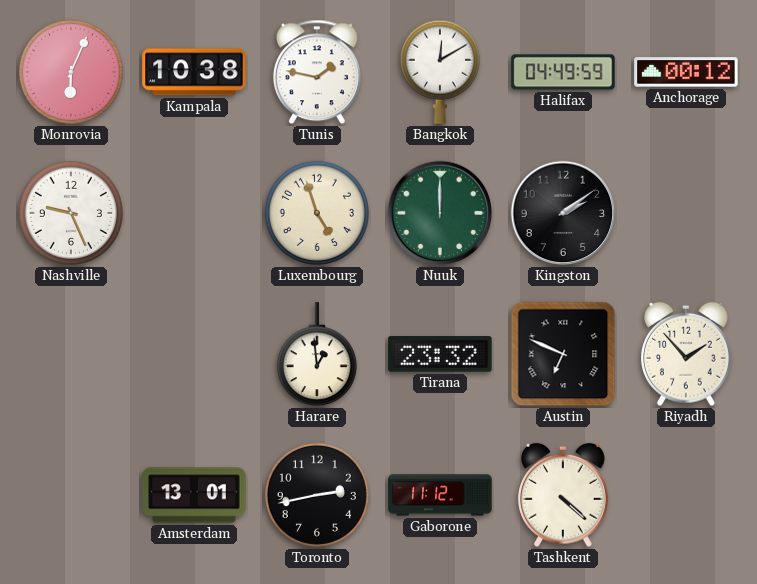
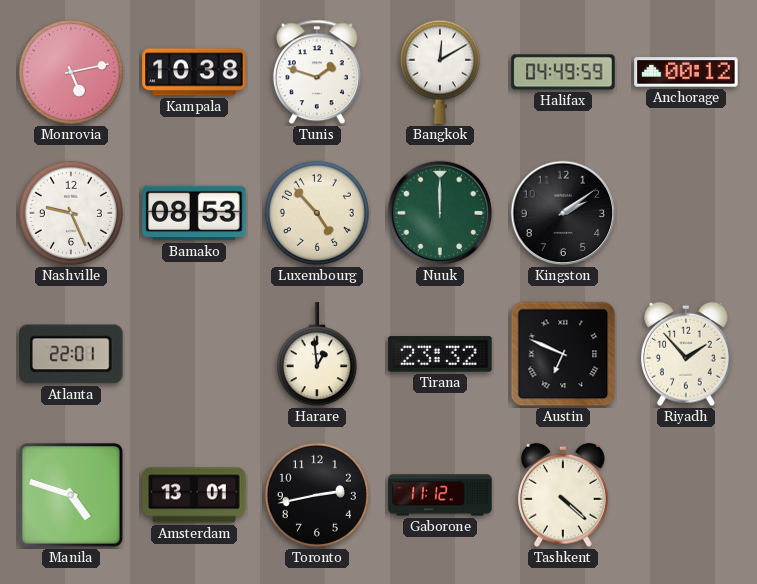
Monrovia: 6:04 -> 5:13
Tunis: 1:47 -> 1:48
Bamako: none -> 08:53
Luxembourg: 4:57 -> 4:53
Atlanta: none -> 22:01
Manila: none -> 4:48
